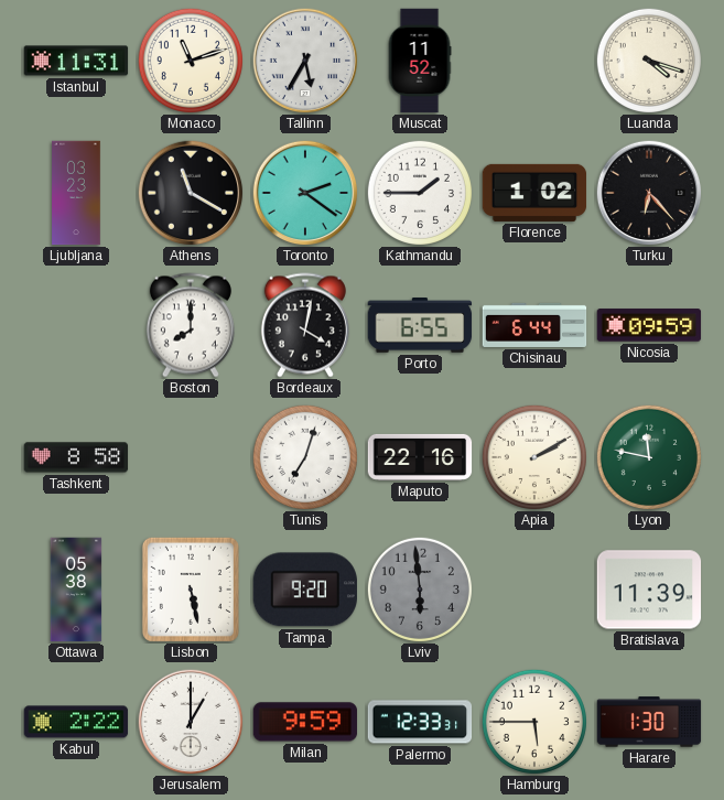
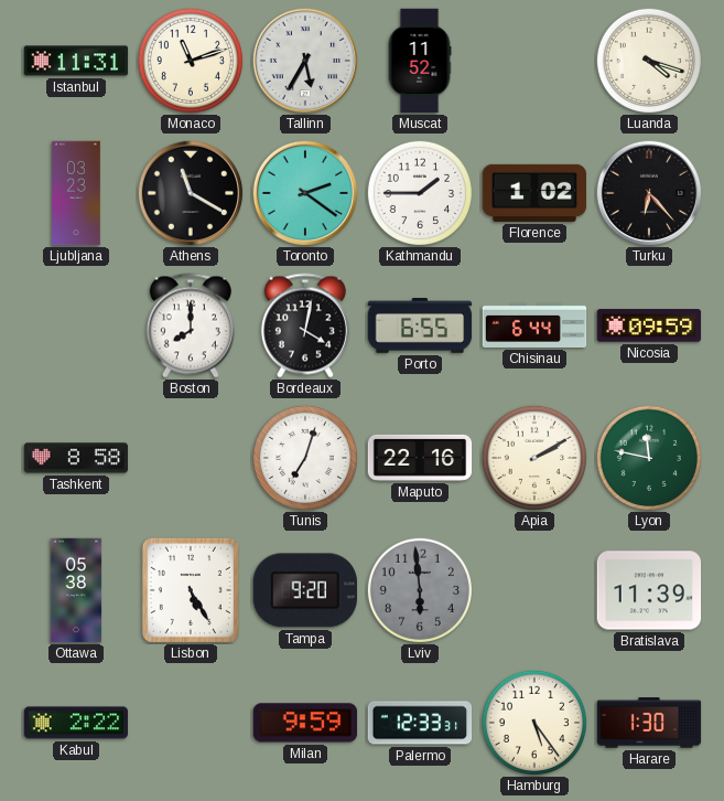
Lisbon: 5:28 -> 5:25
Jerusalem: 1:00 -> none
Hamburg: 5:45 -> 5:24
